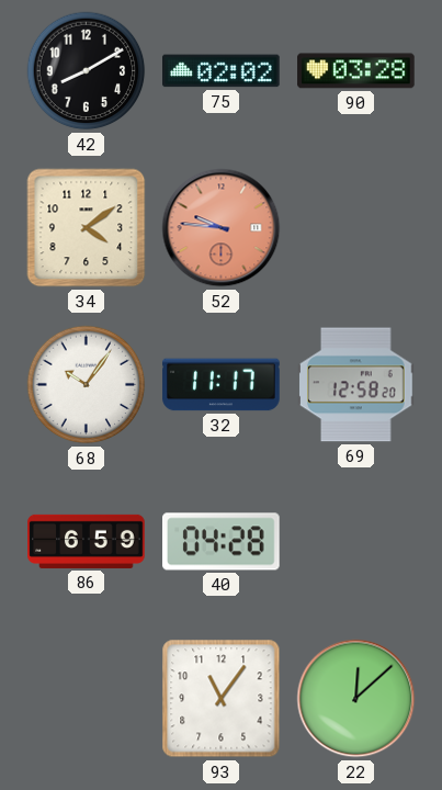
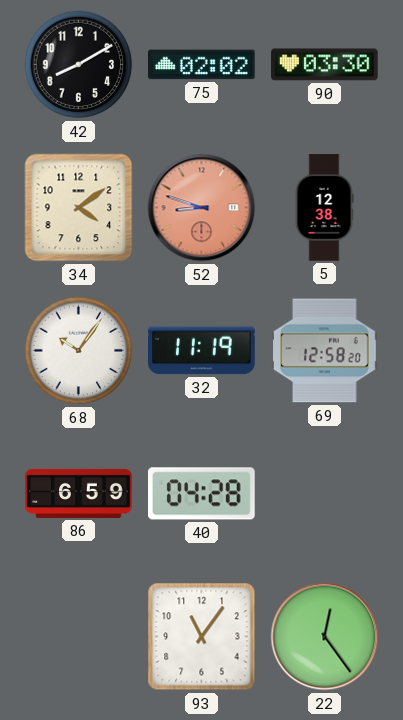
90: 03:28 -> 03:30
52: 9:46 -> 8:48
5: none -> 12:38
32: 11:17 -> 11:19
22: 12:08 -> 12:24
